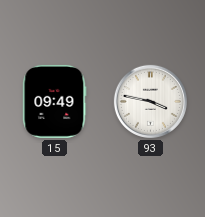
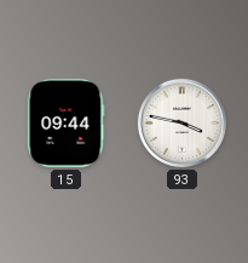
15: 09:49 -> 09:44
